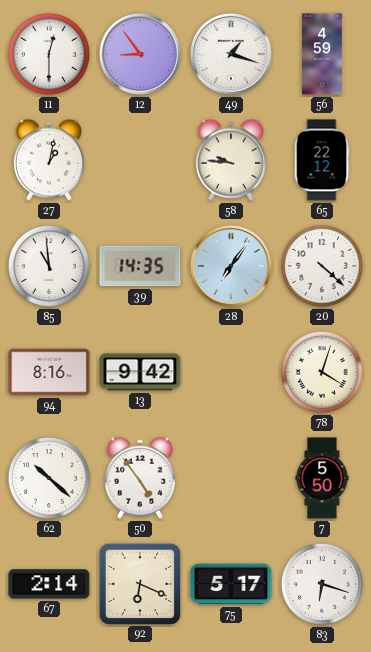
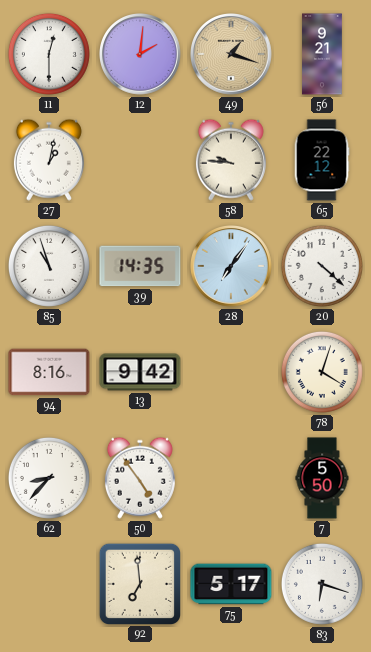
12: 8:54 -> 2:01
49 dial: white -> champagne
56: 4:59 -> 9:21
85: 10:59 -> 10:57
62: 10:22 -> 8:37
67: 2:14 -> none
92: 6:19 -> 6:59
